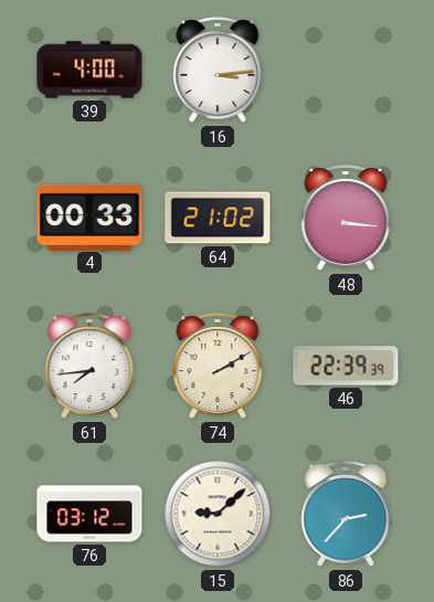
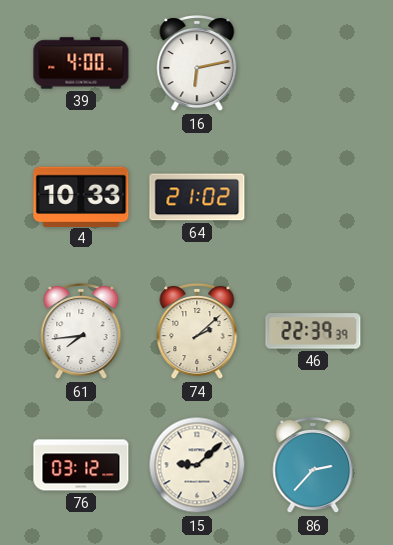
16: 3:14 -> 6:13
4: 00:33 -> 10:33
48: 3:16 -> none
74: 2:10 -> 2:08
